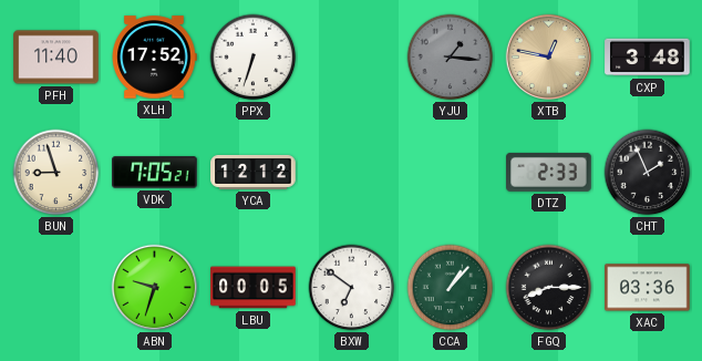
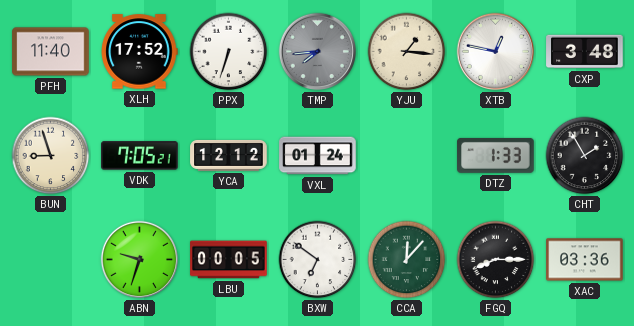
TMP: none -> 7:44
YJU dial: grey -> cream
XTB dial: champagne -> white
VXL: none -> 01:24
DTZ: 2:33 -> 1:33
CHT: 1:56 -> 1:55
CCA: 1:07 -> 12:07
